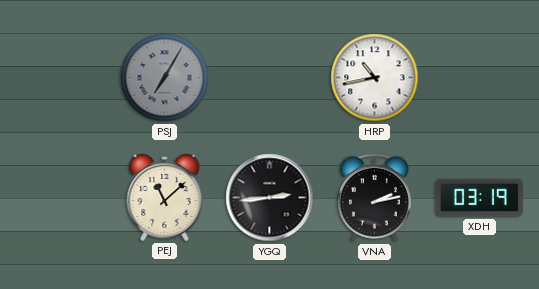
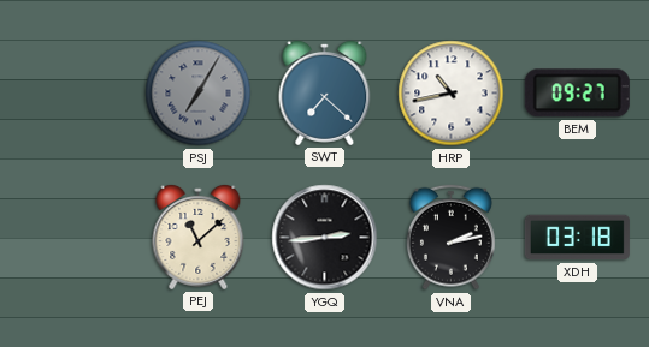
SWT: none -> 7:22
BEM: none -> 09:27
XDH: 03:19 -> 03:18
